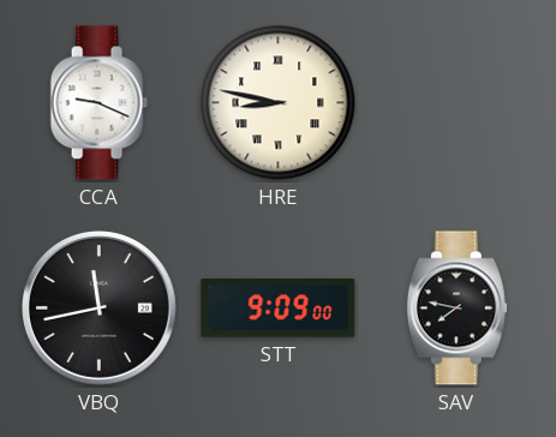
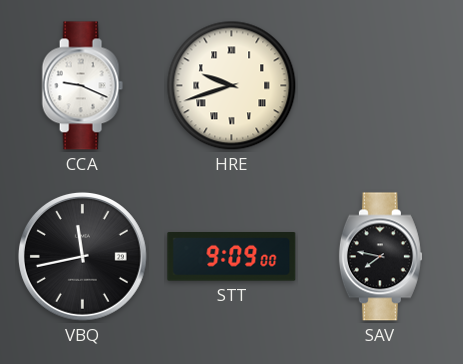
HRE: 8:47 -> 9:42
